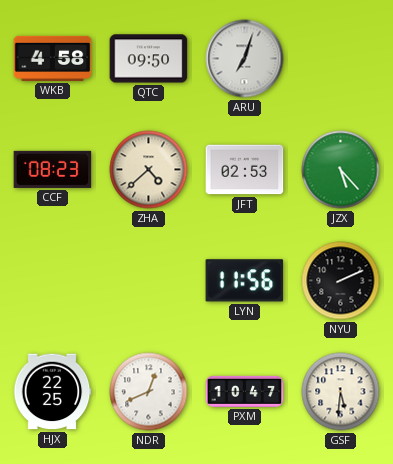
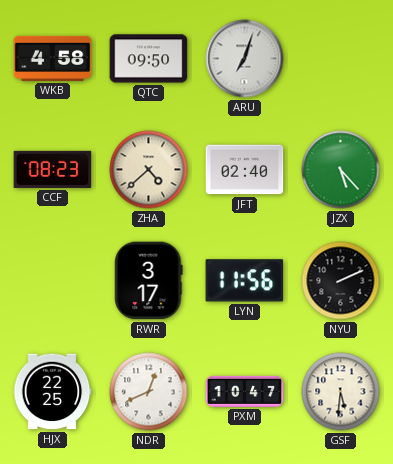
JFT: 02:53 -> 02:40
RWR: none -> 3:17
